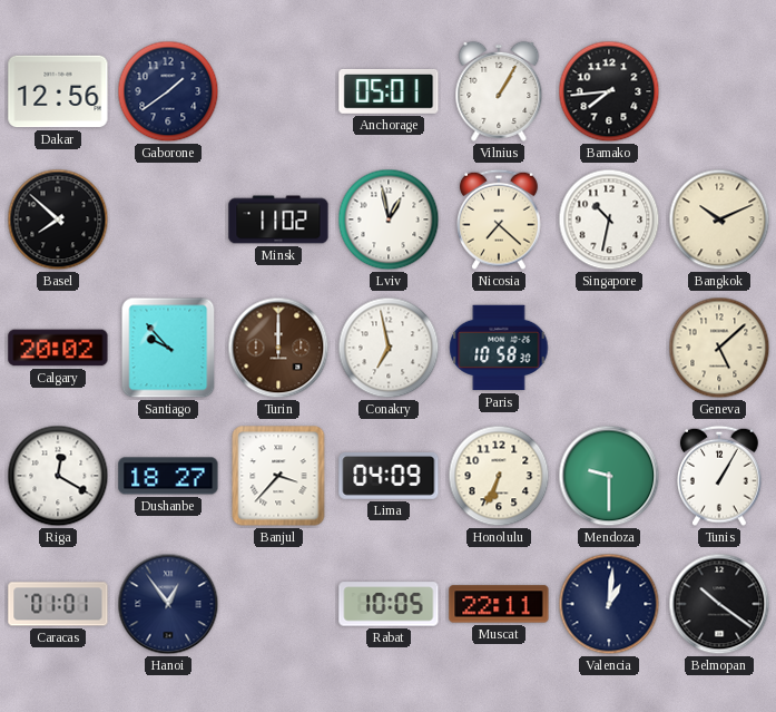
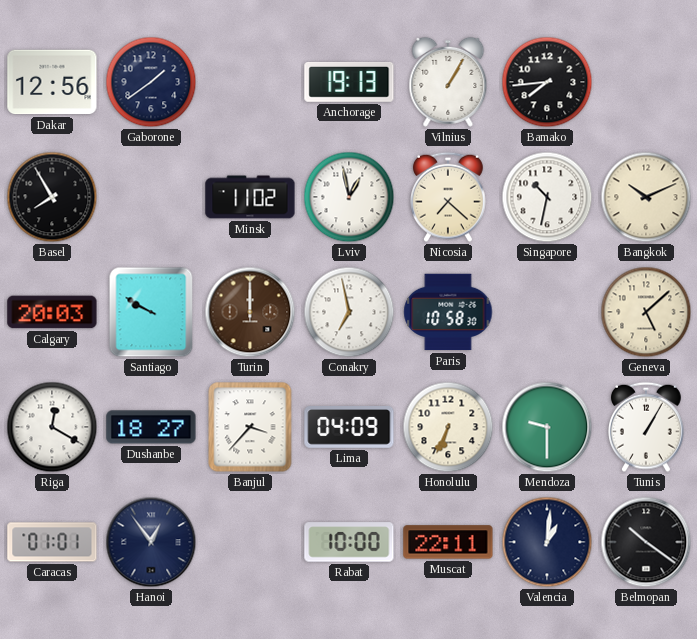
Anchorage: 05:01 -> 19:13
Basel: 7:52 -> 7:55
Calgary: 20:02 -> 20:03
Santiago: 9:53 -> 9:50
Rabat: 10:05 -> 10:00
